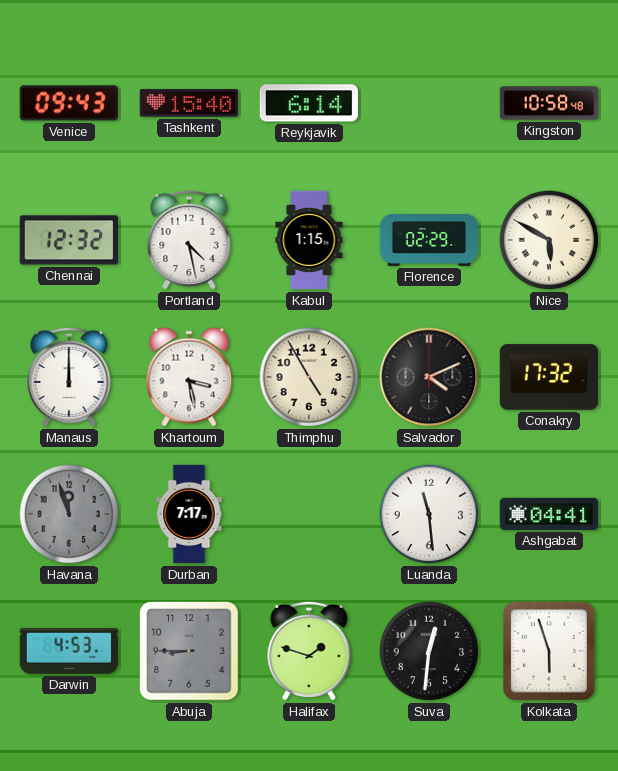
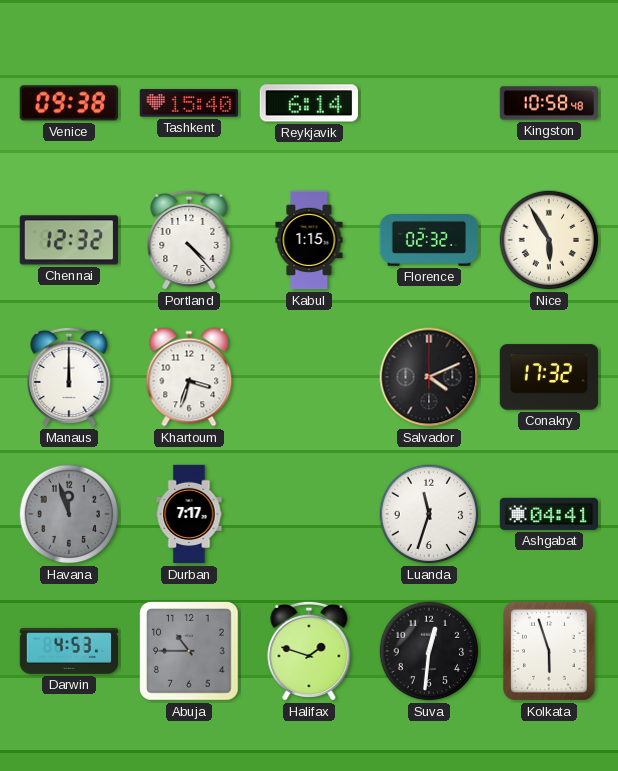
Venice: 09:43 -> 09:38
Portland: 4:28 -> 4:23
Florence: 02:29 -> 02:32
Nice: 5:50 -> 5:55
Khartoum: 3:28 -> 3:33
Thimphu: 4:55 -> none
Luanda: 11:29 -> 11:33
Abuja: 8:45 -> 10:45
